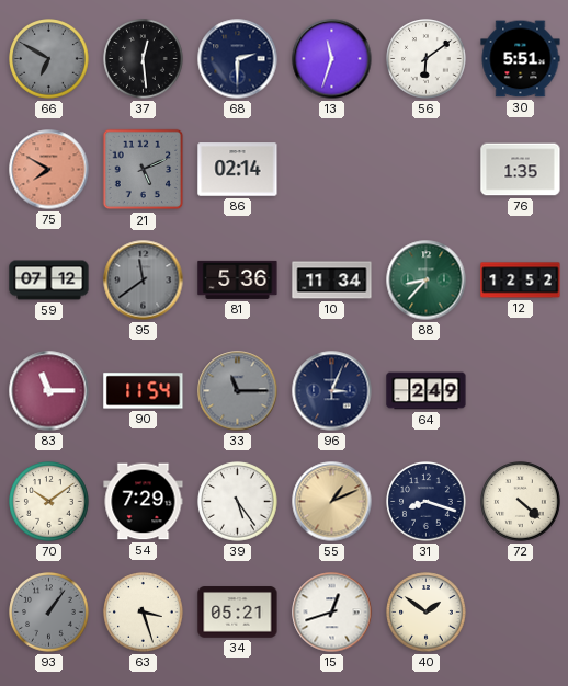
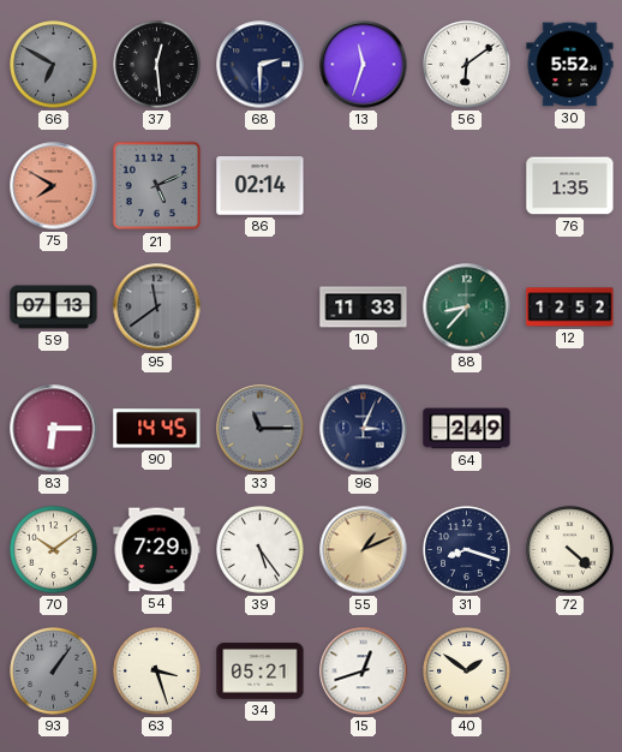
30: 5:51 -> 5:52
59: 07:12 -> 07:13
81: 5:36 -> none
10: 11:34 -> 11:33
83: 11:15 -> 6:15
90: 11:54 -> 14:45
